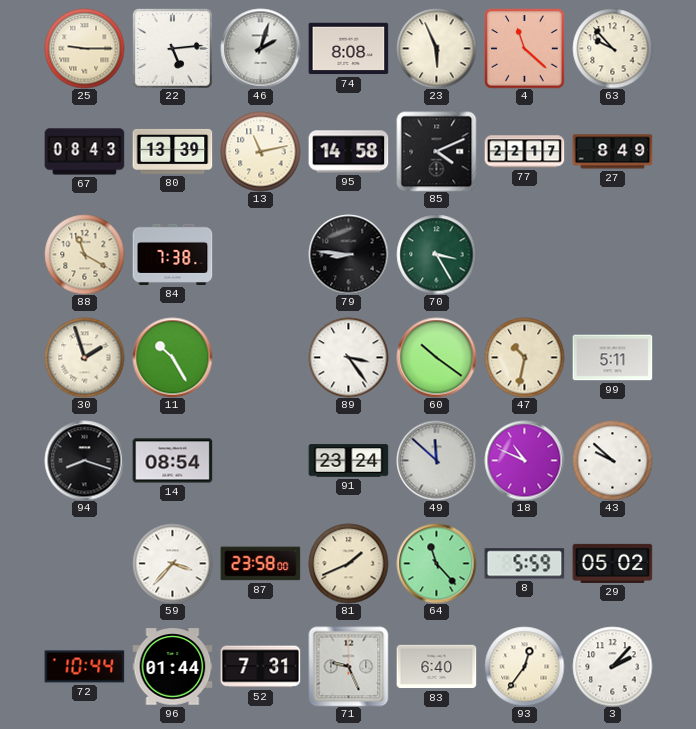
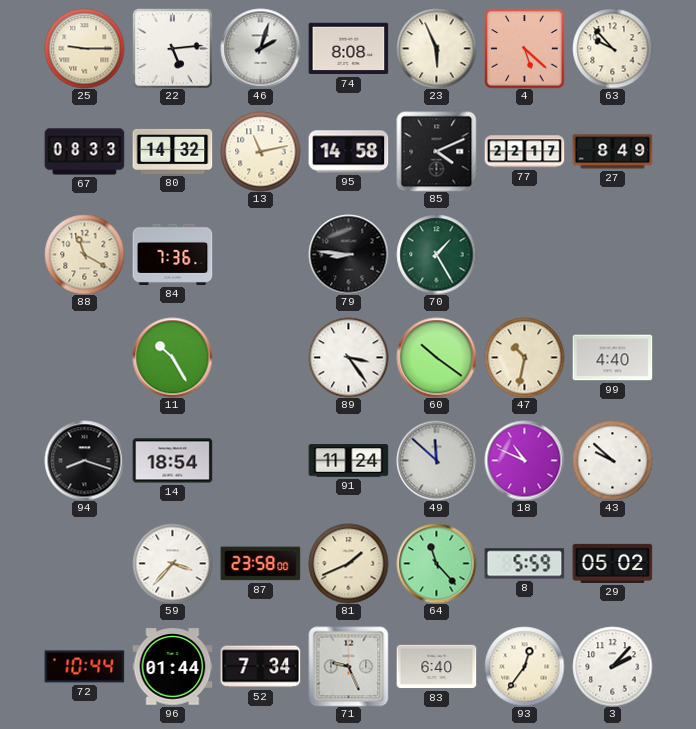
4: 11:22 -> 5:22
67: 08:43 -> 08:33
80: 13:39 -> 14:32
84: 7:38 -> 7:36
70: 3:25 -> 1:25
30: 1:57 -> none
99: 5:11 -> 4:40
14: 08:54 -> 18:54
91: 23:24 -> 11:24
52: 7:31 -> 7:34
